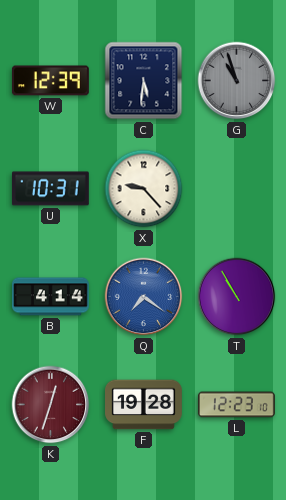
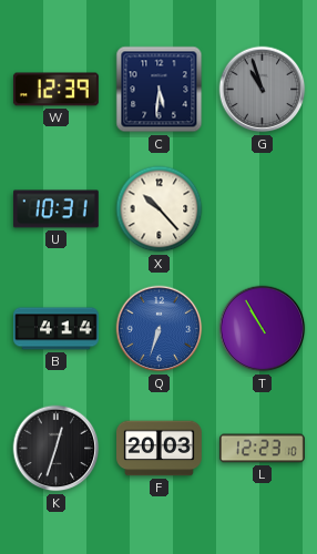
X: 9:23 -> 10:23
Q: 7:21 -> 6:33
K dial: burgundy -> black
F: 19:28 -> 20:03
